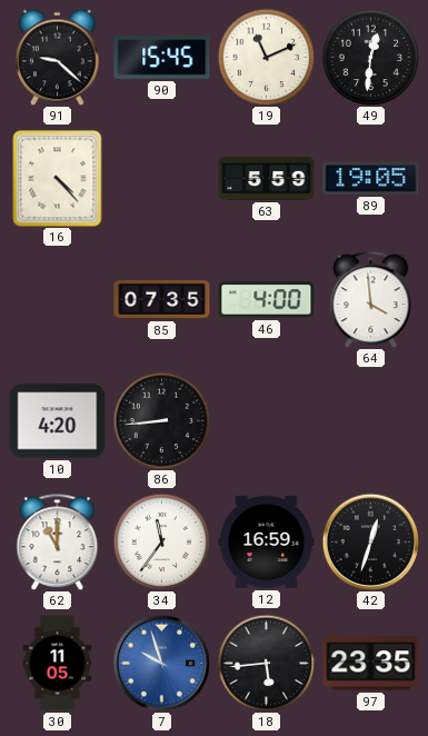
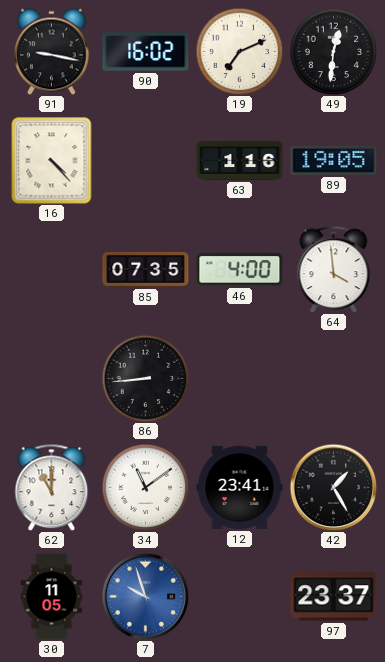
91: 9:22 -> 9:17
90: 15:45 -> 16:02
19: 11:11 -> 7:11
63: 5:59 -> 1:16
10: 4:20 -> none
34: 11:36 -> 11:09
12: 16:59 -> 23:41
42: 12:33 -> 1:25
18: 5:44 -> none
97: 23:35 -> 23:37
